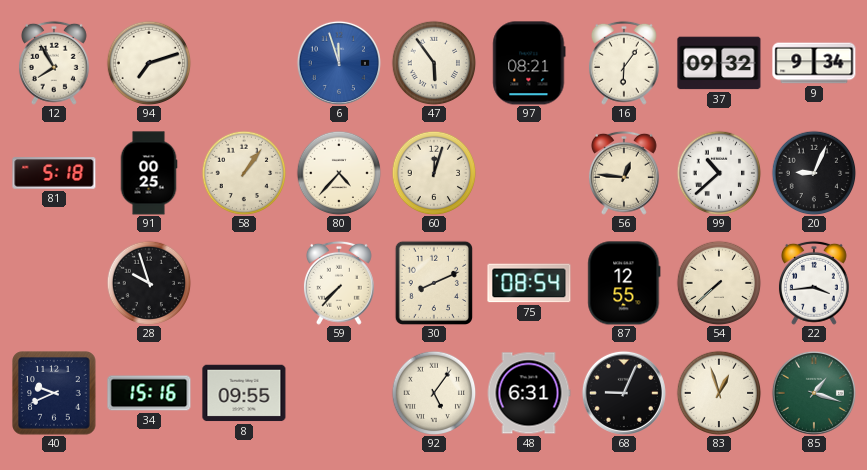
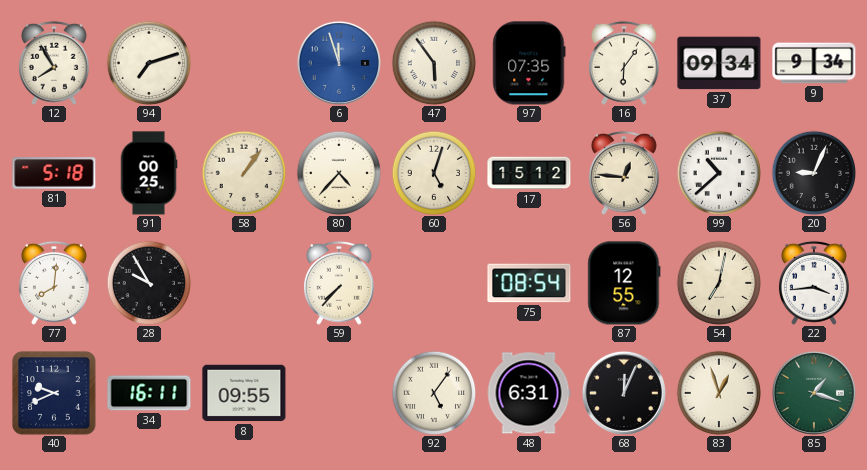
97: 08:21 -> 07:35
37: 09:32 -> 09:34
60: 12:03 -> 5:03
17: none -> 15:12
77: none -> 8:01
28: 9:57 -> 9:55
30: 8:11 -> none
54: 7:38 -> 7:02
34: 15:16 -> 16:11
68: 9:04 -> 12:04
